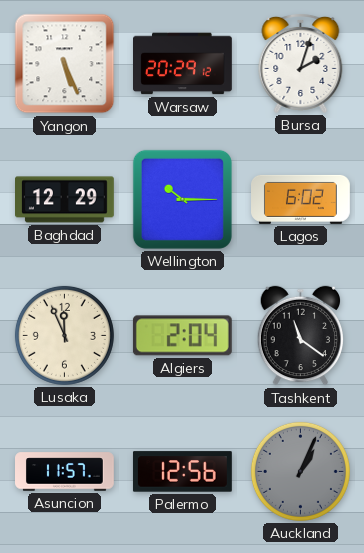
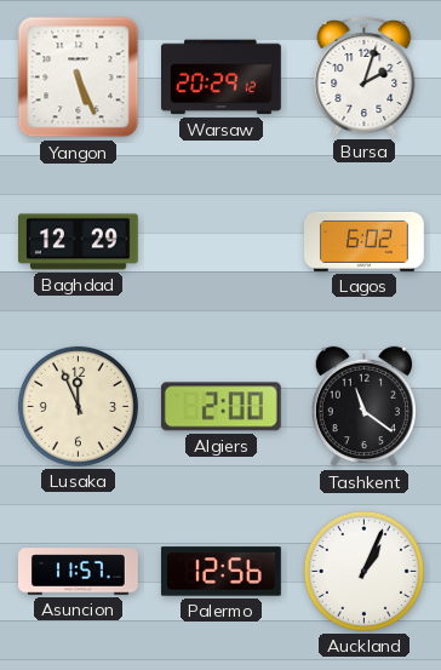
Wellington: 10:15 -> none
Algiers: 2:04 -> 2:00
Auckland dial: grey -> white
